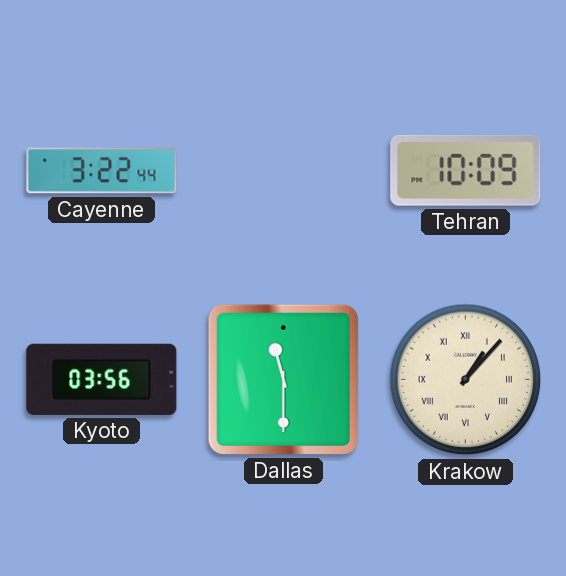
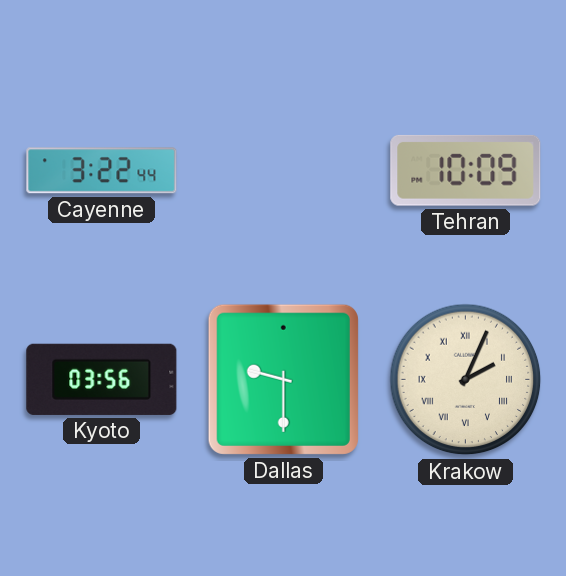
Dallas: 11:30 -> 9:30
Krakow: 1:07 -> 2:04
